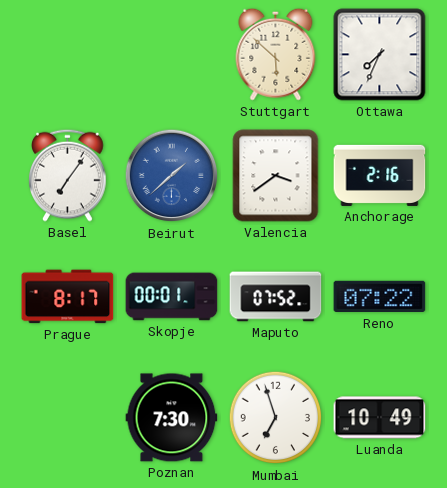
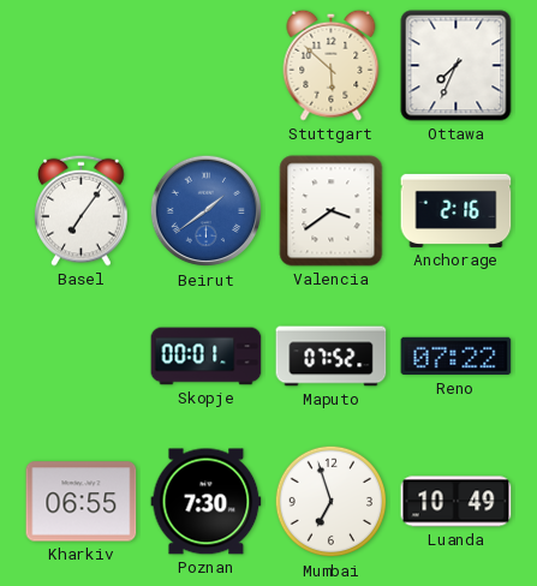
Beirut: 1:38 -> 1:39
Prague: 8:17 -> none
Kharkiv: none -> 06:55
